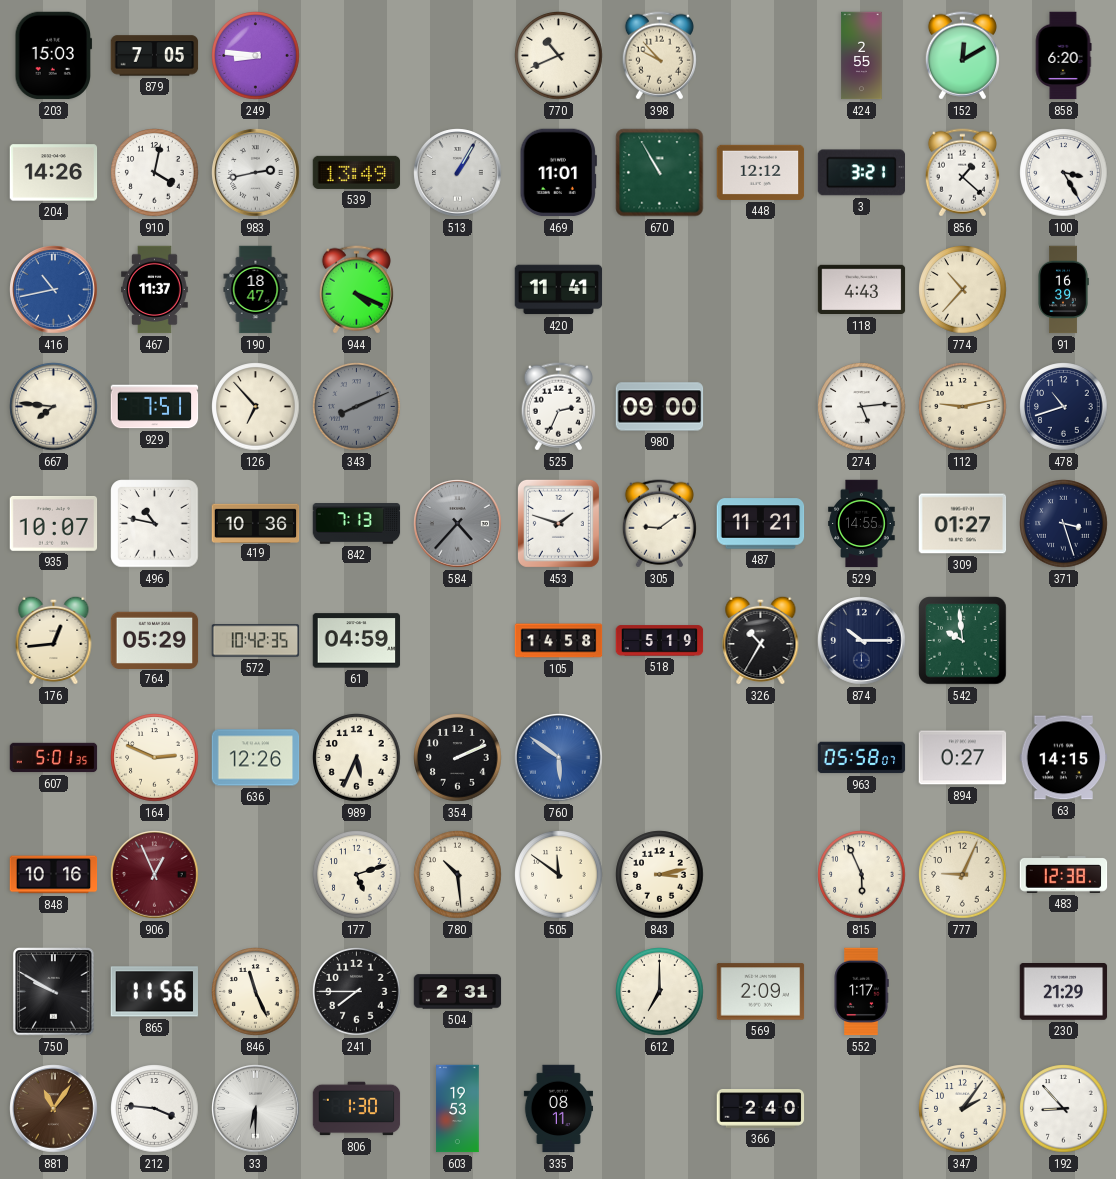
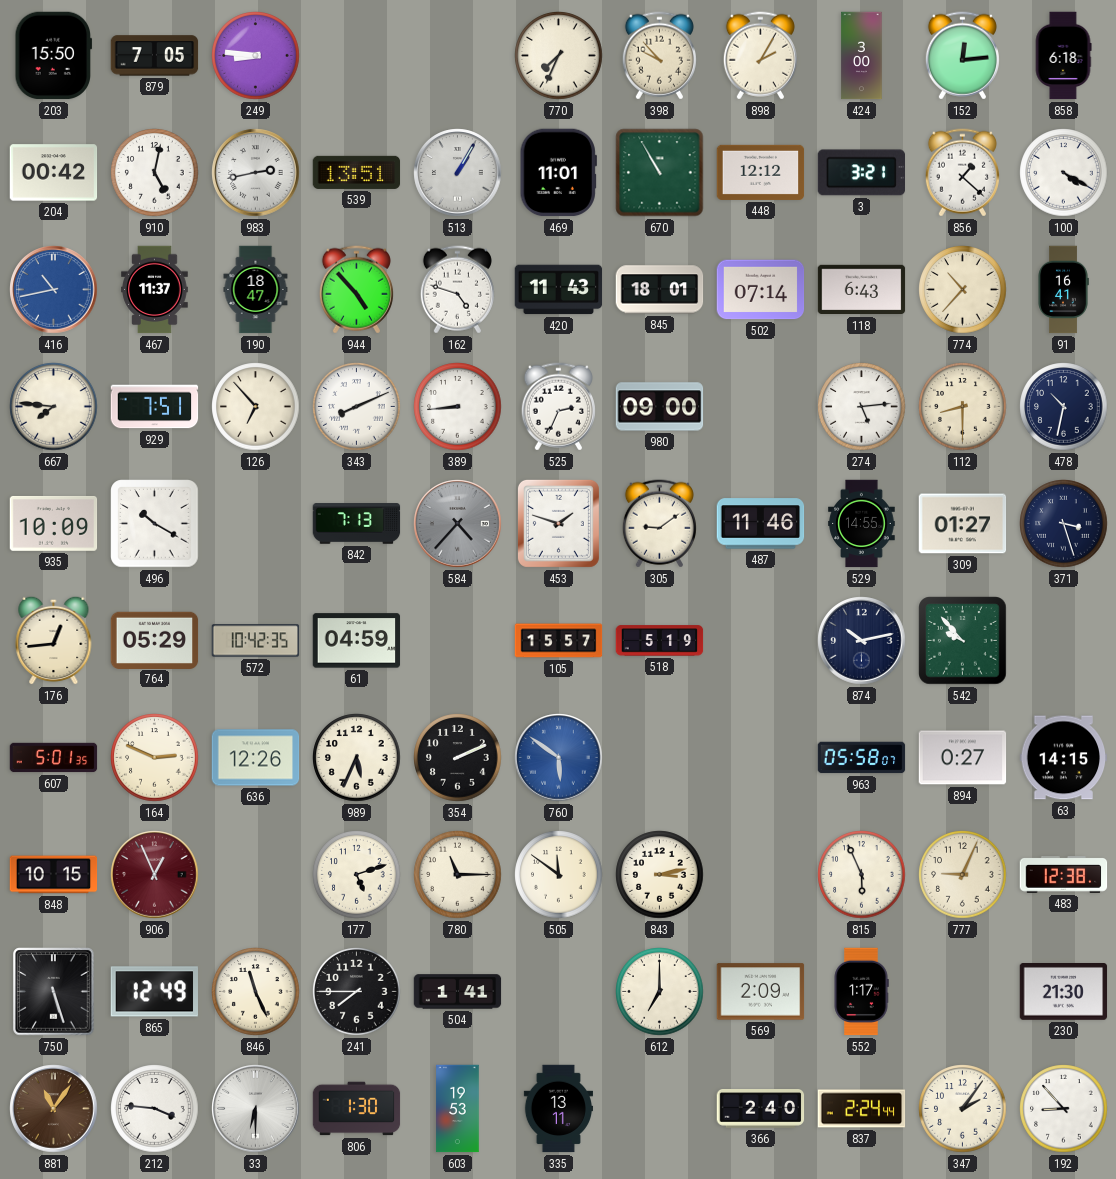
203: 15:03 -> 15:50
770: 10:41 -> 7:34
898: none -> 2:05
424: 2:55 -> 3:00
152: 12:10 -> 12:14
858: 6:20 -> 6:18
204: 14:26 -> 00:42
910: 4:02 -> 5:02
539: 13:49 -> 13:51
100: 3:25 -> 4:20
944: 4:19 -> 4:53
162: none -> 4:48
420: 11:41 -> 11:43
845: none -> 18:01
502: none -> 07:14
118: 4:43 -> 6:43
91: 16:39 -> 16:41
343 dial: grey -> white
389: none -> 8:44
112: 9:13 -> 8:30
478: 10:42 -> 10:32
935: 10:07 -> 10:09
496: 10:47 -> 10:20
419: 10:36 -> none
487: 11:21 -> 11:46
105: 14:58 -> 15:57
326: 10:35 -> none
874: 10:15 -> 10:13
542: 9:59 -> 9:53
848: 10:16 -> 10:15
780: 10:29 -> 11:15
750: 9:50 -> 5:27
865: 11:56 -> 12:49
504: 2:31 -> 1:41
230: 21:29 -> 21:30
335: 08:11 -> 13:11
837: none -> 2:24
